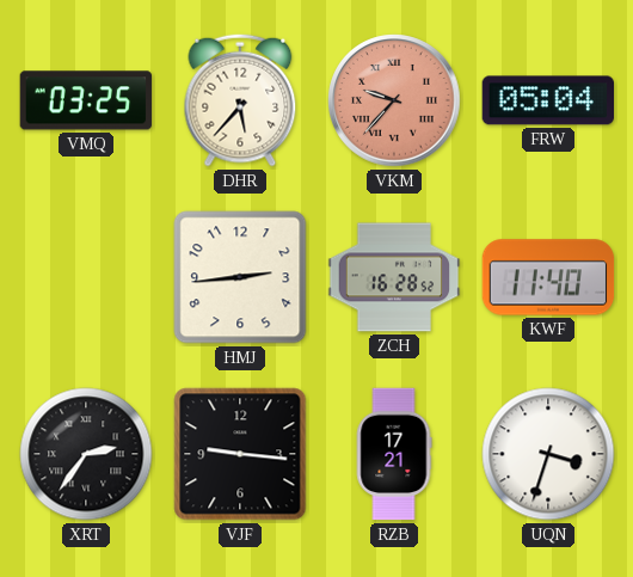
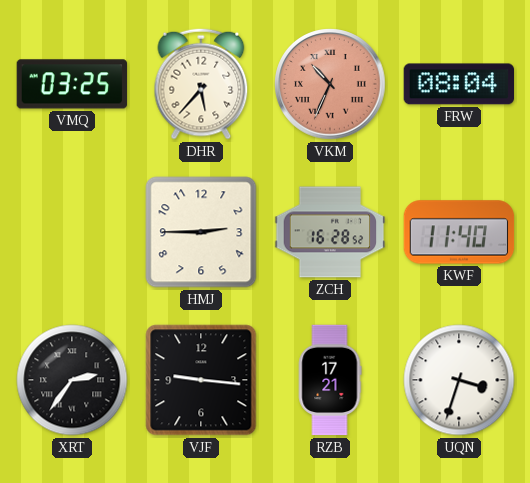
VKM: 9:37 -> 10:34
FRW: 05:04 -> 08:04
HMJ: 2:44 -> 2:45
